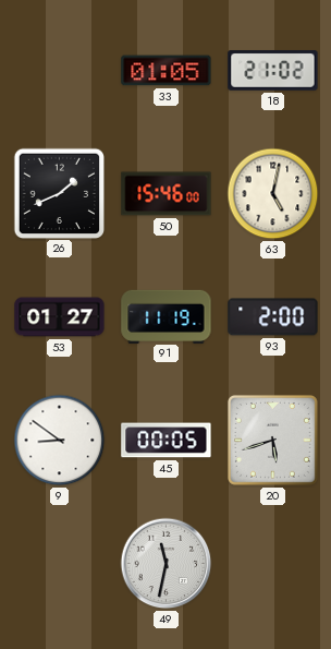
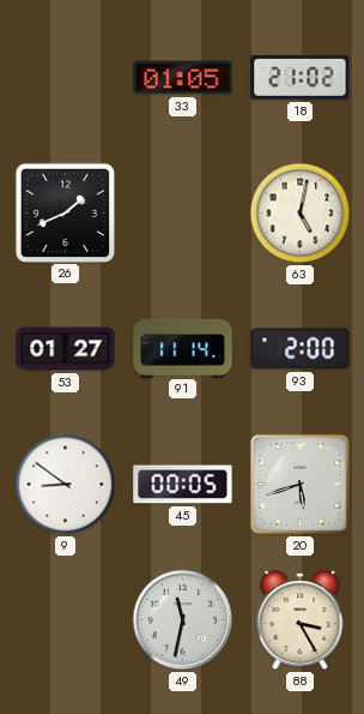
50: 15:46 -> none
91: 11:19 -> 11:14
88: none -> 3:25
